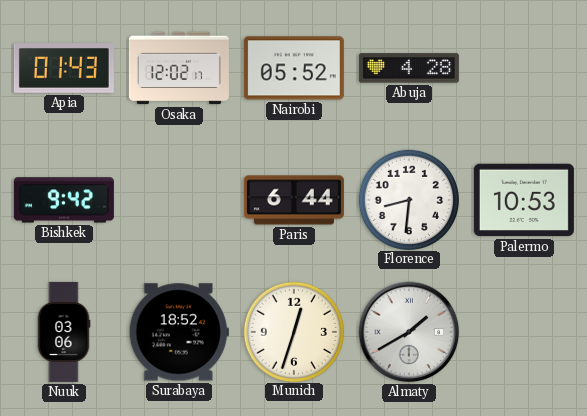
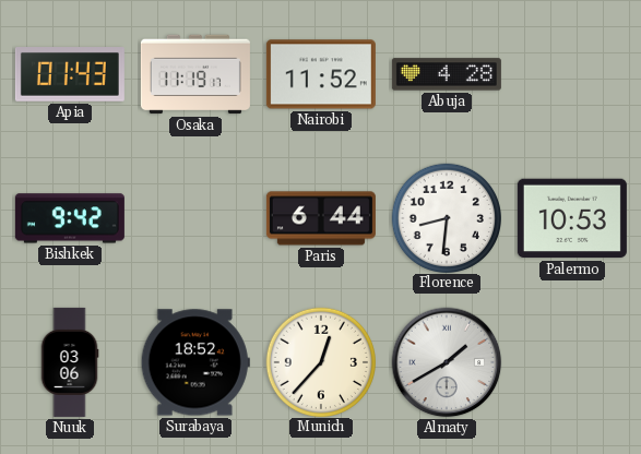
Osaka: 12:02 -> 11:19
Nairobi: 05:52 -> 11:52
Munich: 12:33 -> 12:37
